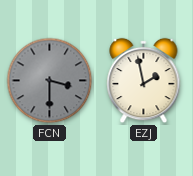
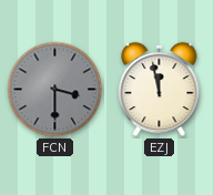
EZJ: 1:58 -> 11:58
